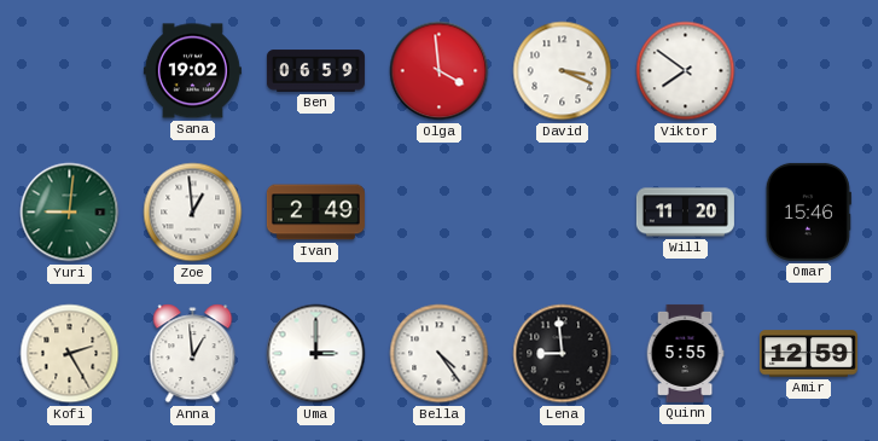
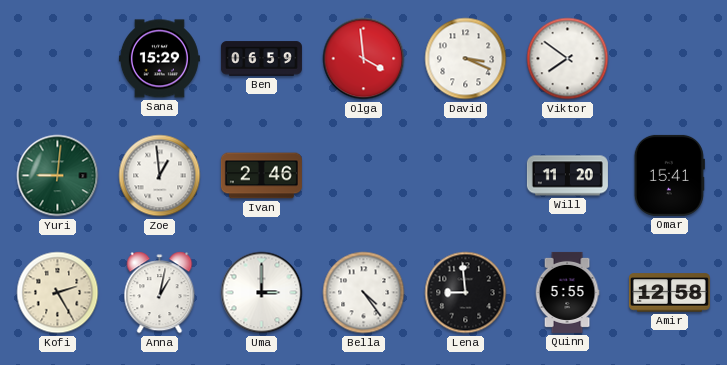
Sana: 19:02 -> 15:29
Ivan: 2:49 -> 2:46
Omar: 15:46 -> 15:41
Anna: 12:59 -> 1:02
Amir: 12:59 -> 12:58
